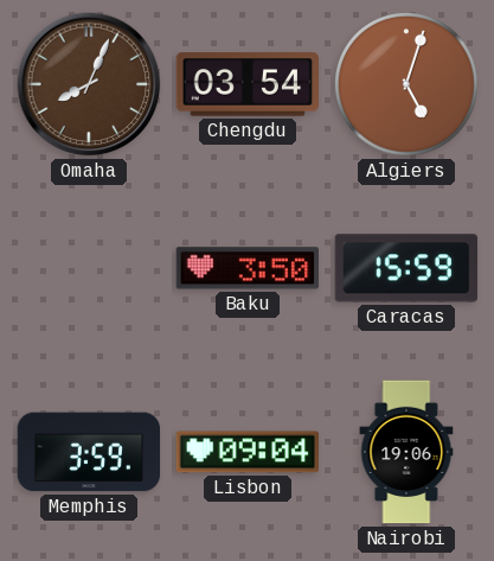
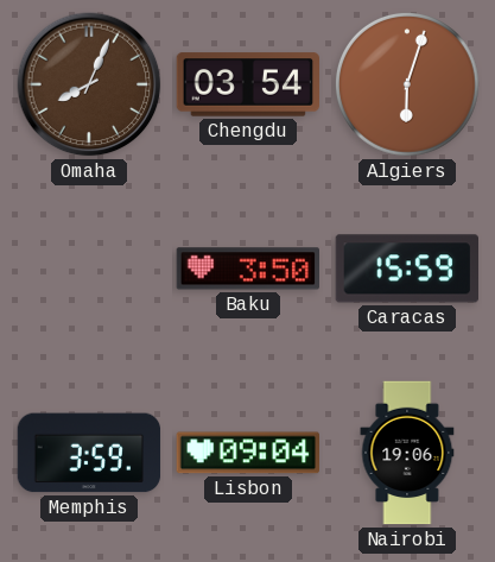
Algiers: 5:03 -> 6:03
